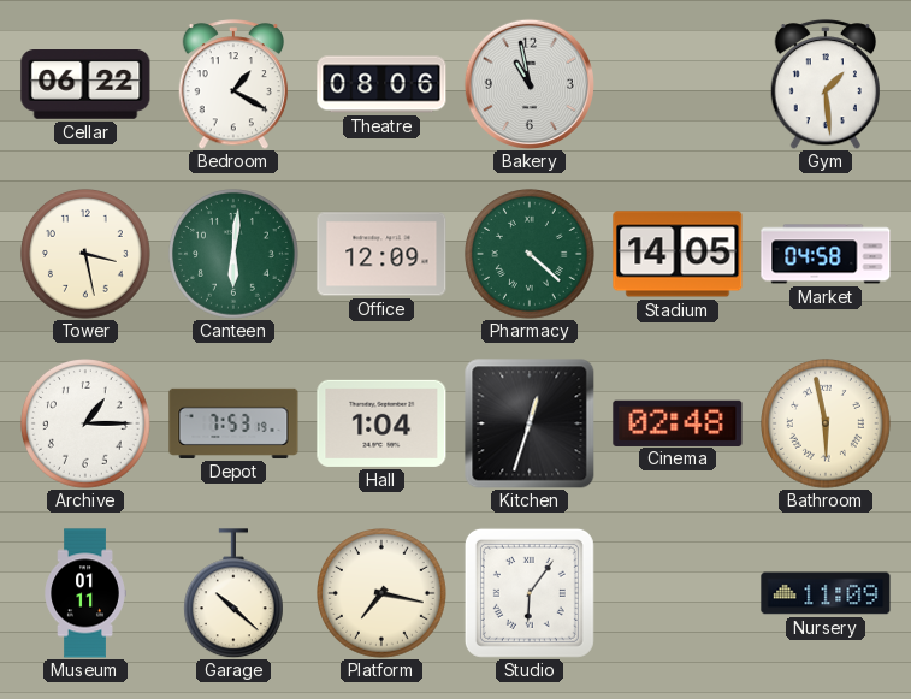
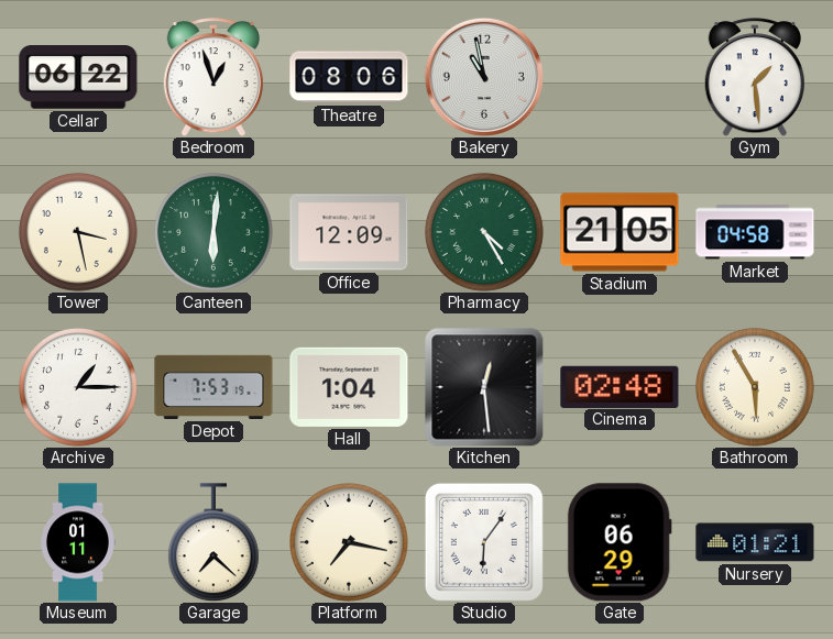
Bedroom: 1:20 -> 12:57
Pharmacy: 4:22 -> 4:25
Stadium: 14:05 -> 21:05
Kitchen: 12:33 -> 12:29
Bathroom: 5:58 -> 5:55
Garage: 10:22 -> 7:22
Gate: none -> 06:29
Nursery: 11:09 -> 01:21
